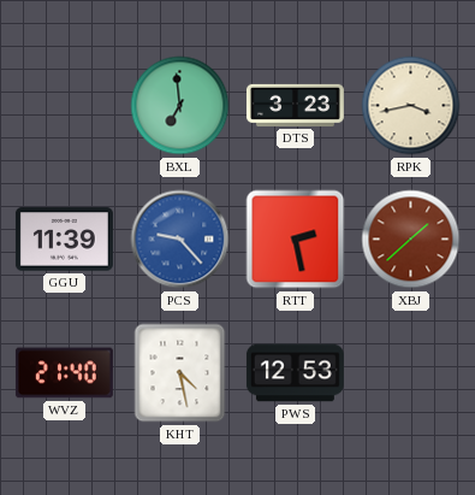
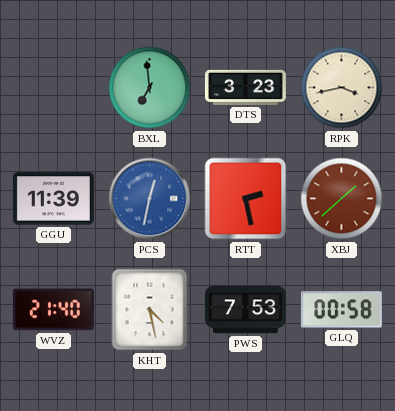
PCS: 9:23 -> 12:32
PWS: 12:53 -> 7:53
GLQ: none -> 00:58
